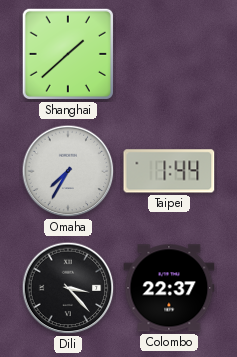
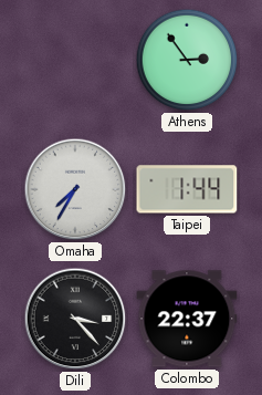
Shanghai: 1:38 -> none
Athens: none -> 2:54
